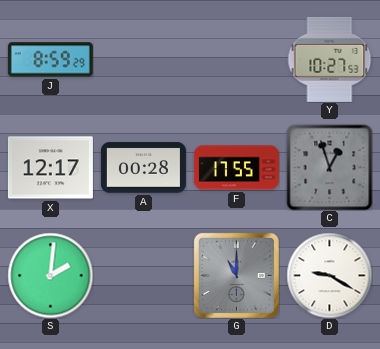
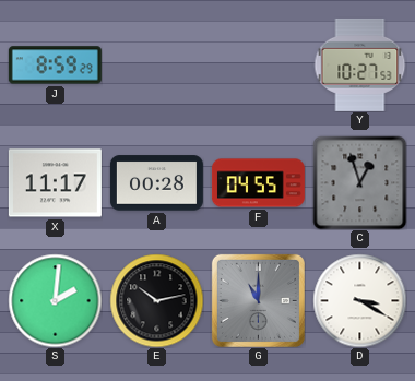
X: 12:17 -> 11:17
F: 17:55 -> 04:55
E: none -> 10:13
D: 9:20 -> 3:20
